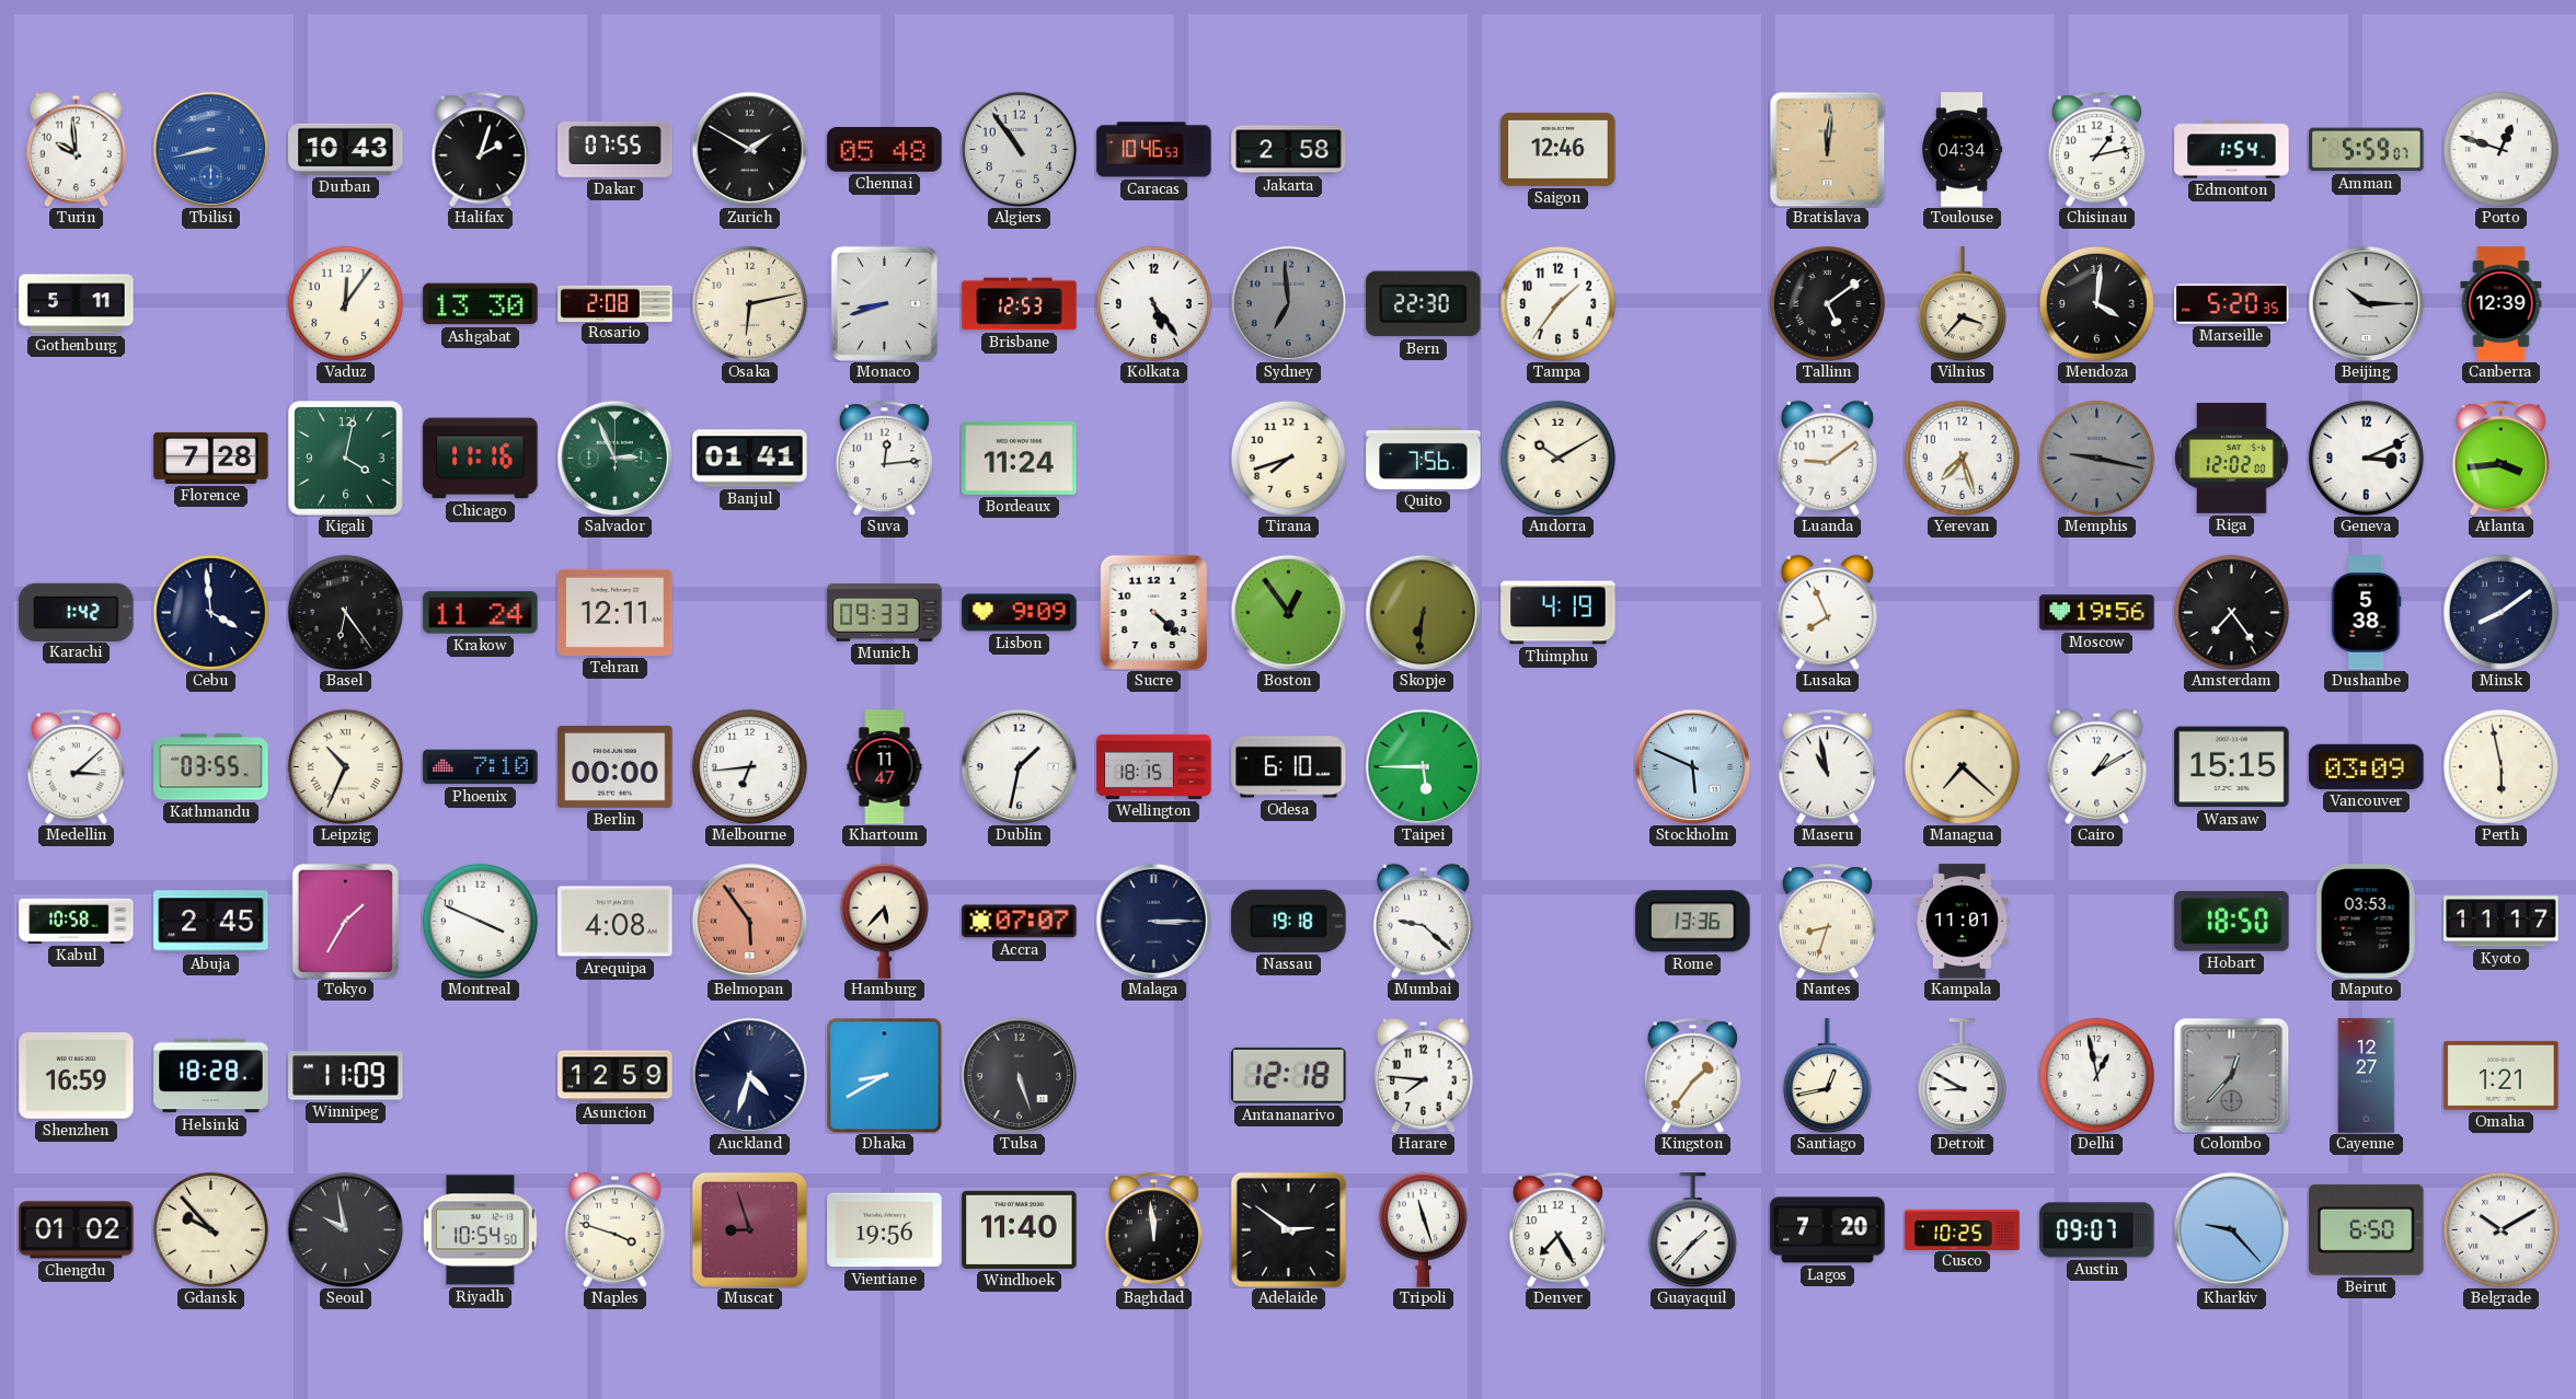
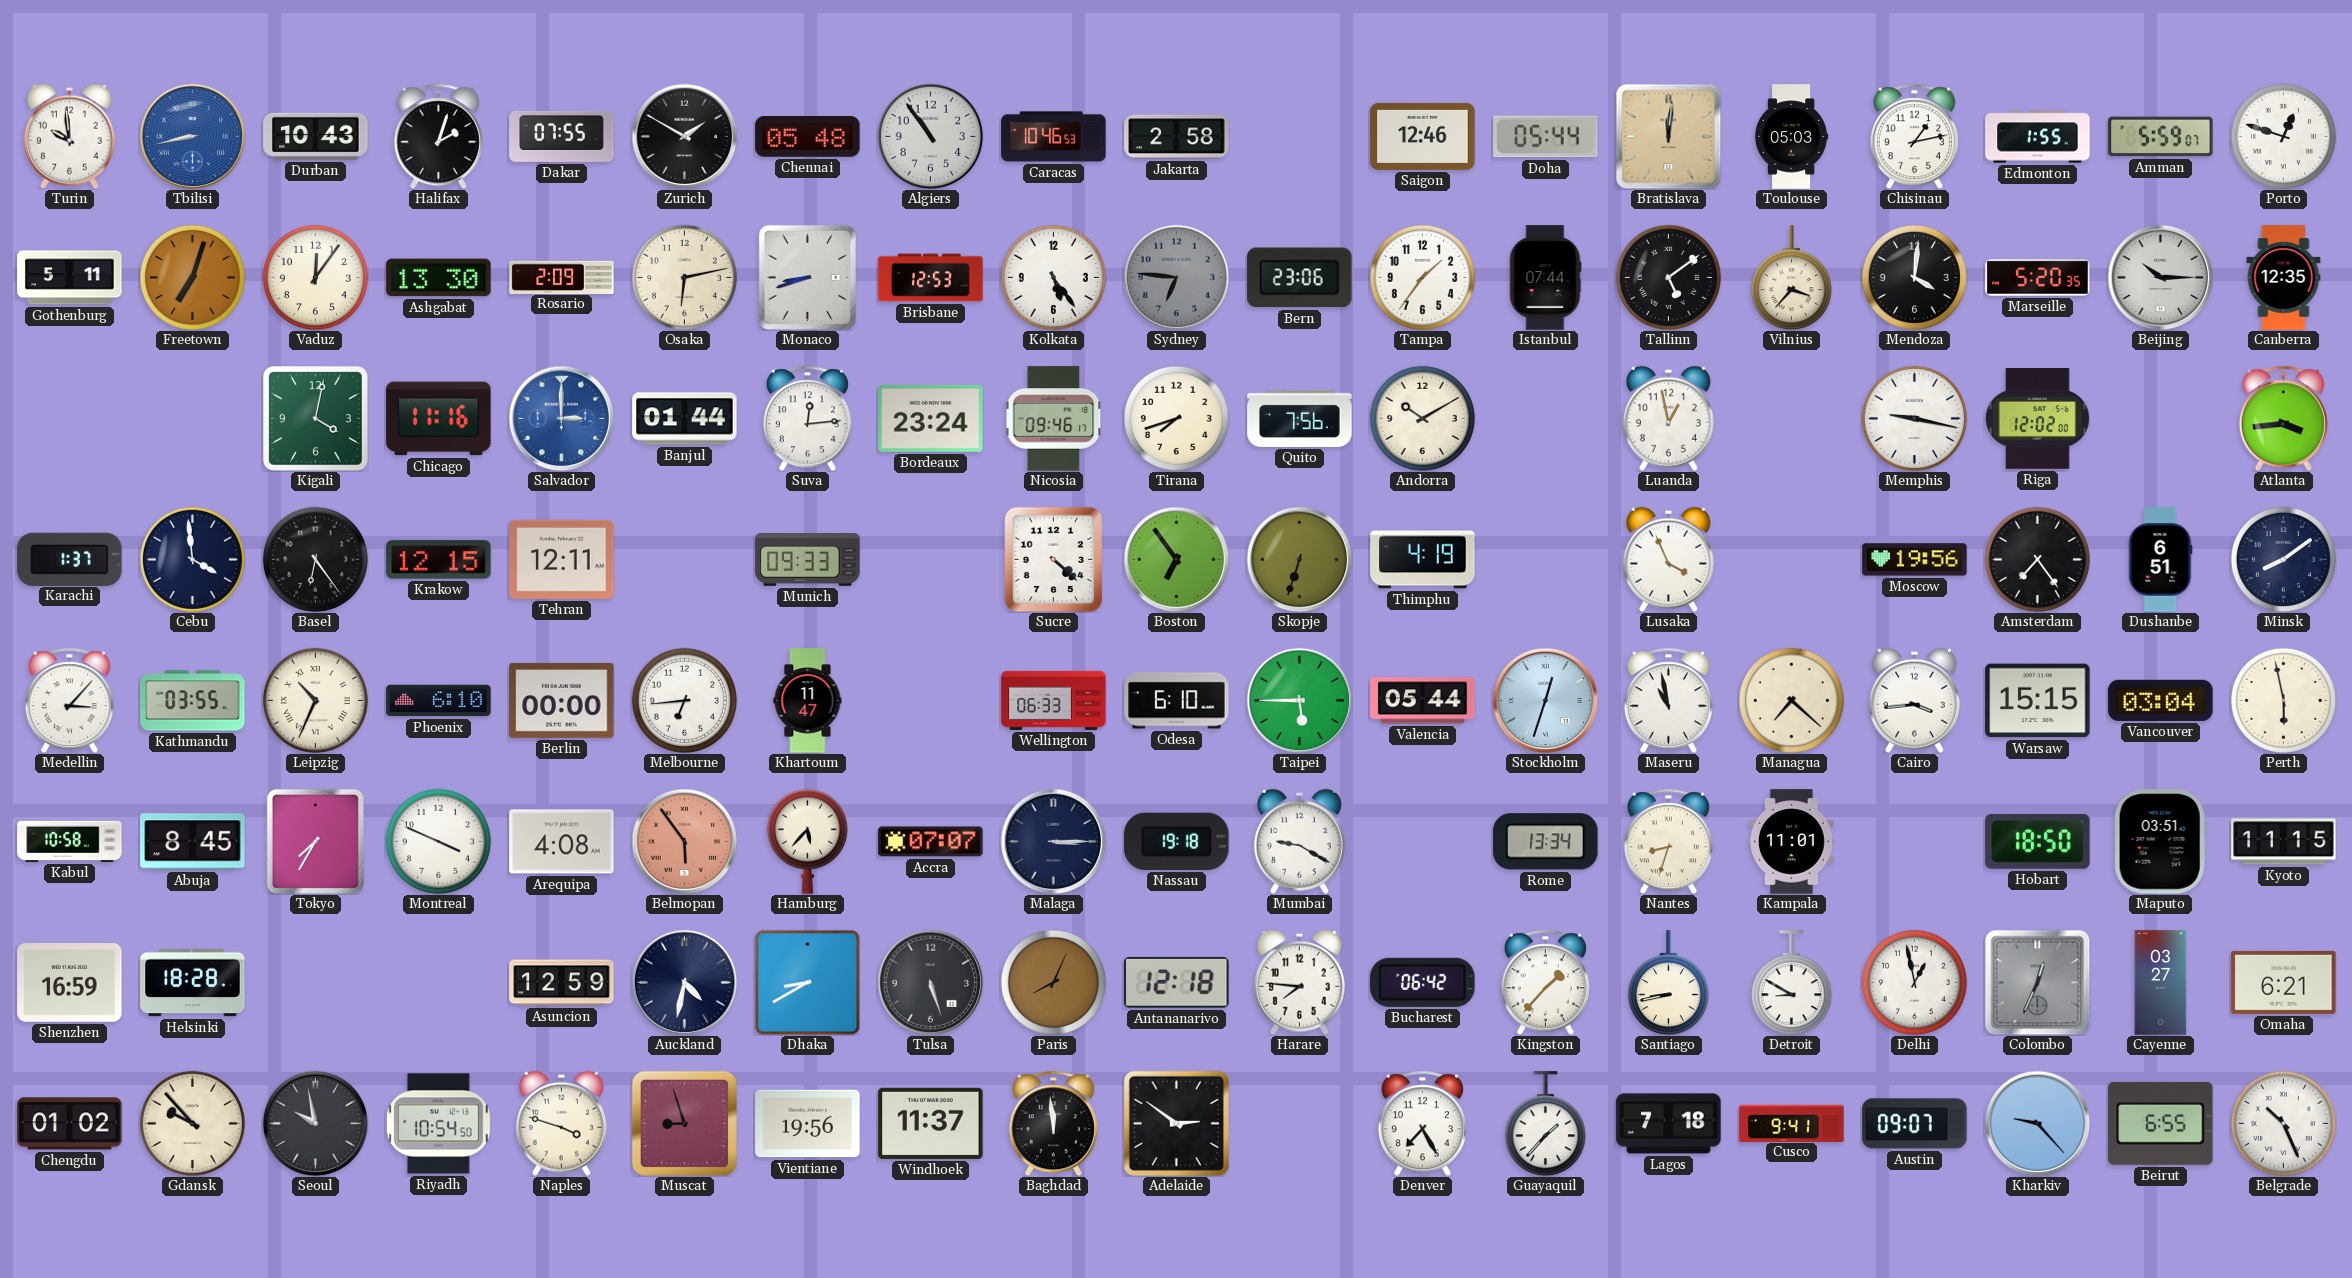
Doha: none -> 05:44
Toulouse: 04:34 -> 05:03
Edmonton: 1:54 -> 1:55
Freetown: none -> 7:03
Rosario: 2:08 -> 2:09
Sydney: 6:59 -> 6:46
Bern: 22:30 -> 23:06
Istanbul: none -> 07:44
Canberra: 12:39 -> 12:35
Florence: 7:28 -> none
Salvador: 2:56 -> 3:00
Salvador dial: green -> blue
Banjul: 01:41 -> 01:44
Bordeaux: 11:24 -> 23:24
Nicosia: none -> 09:46
Luanda: 9:09 -> 12:58
Yerevan: 7:27 -> none
Memphis dial: grey -> white
Geneva: 3:11 -> none
Karachi: 1:42 -> 1:37
Krakow: 11:24 -> 12:15
Lisbon: 9:09 -> none
Boston: 12:54 -> 6:54
Skopje: 6:31 -> 6:33
Lusaka: 7:56 -> 3:56
Dushanbe: 5:38 -> 6:51
Medellin: 3:08 -> 3:07
Phoenix: 7:10 -> 6:10
Dublin: 1:32 -> none
Wellington: 18:15 -> 06:33
Valencia: none -> 05:44
Stockholm: 5:49 -> 12:33
Cairo: 1:10 -> 3:44
Vancouver: 03:09 -> 03:04
Abuja: 2:45 -> 8:45
Tokyo: 1:35 -> 7:35
Mumbai: 9:22 -> 9:20
Rome: 13:36 -> 13:34
Maputo: 03:53 -> 03:51
Kyoto: 11:17 -> 11:15
Winnipeg: 11:09 -> none
Auckland: 4:33 -> 4:32
Paris: none -> 8:04
Bucharest: none -> 06:42
Kingston: 1:36 -> 1:37
Santiago: 12:43 -> 8:43
Colombo: 12:37 -> 12:34
Cayenne: 12:27 -> 03:27
Omaha: 1:21 -> 6:21
Windhoek: 11:40 -> 11:37
Tripoli: 11:27 -> none
Lagos: 7:20 -> 7:18
Cusco: 10:25 -> 9:41
Beirut: 6:50 -> 6:55
Belgrade: 10:10 -> 10:26
